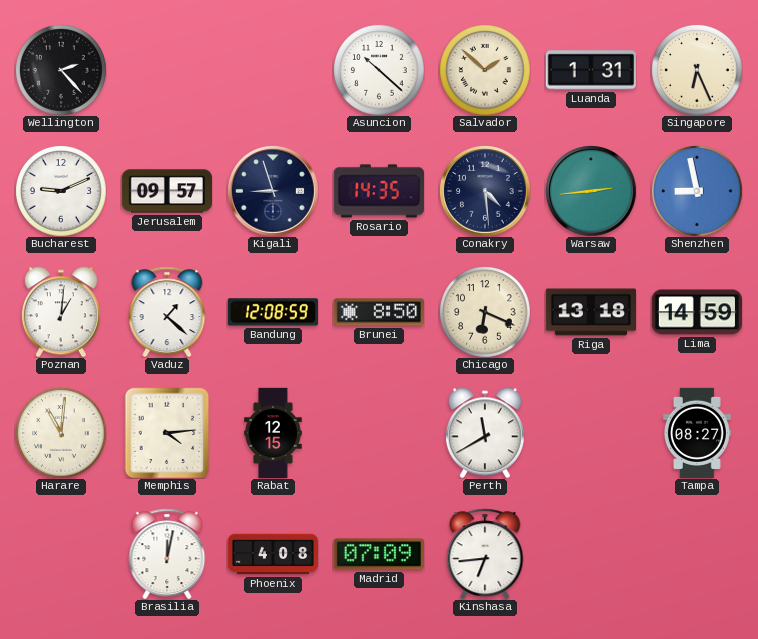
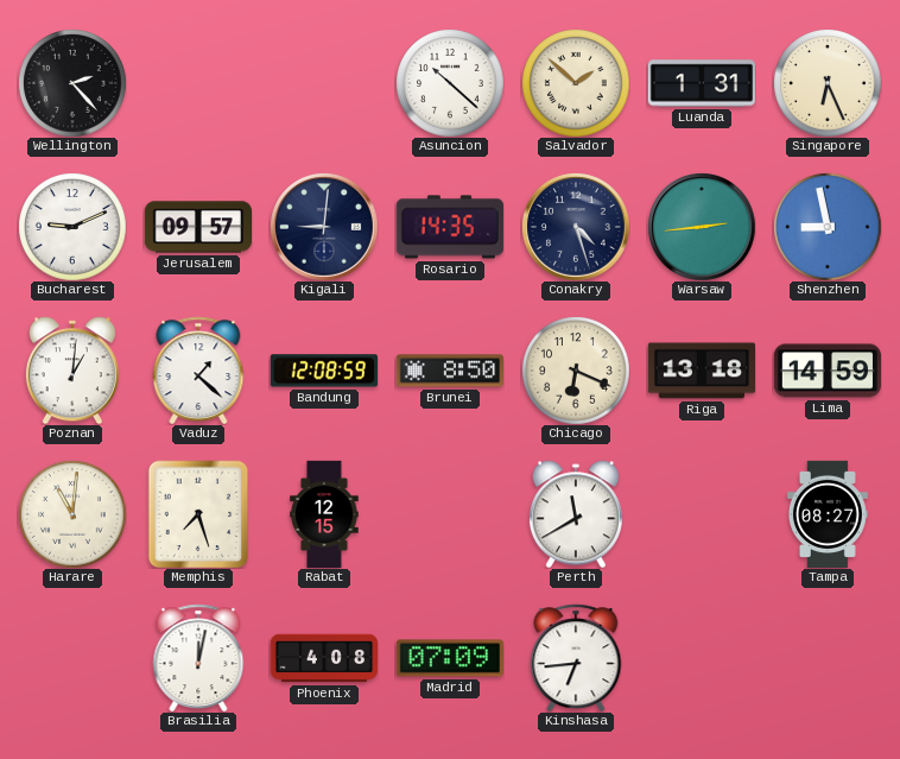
Kigali: 8:57 -> 9:01
Conakry: 4:29 -> 4:27
Memphis: 4:14 -> 7:27
